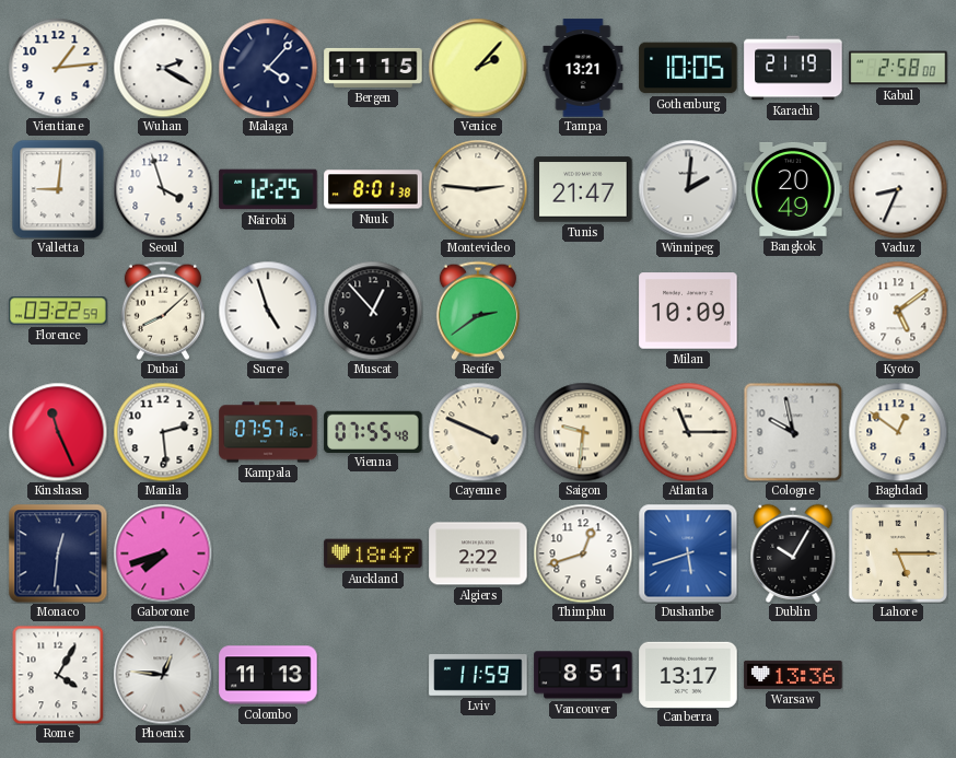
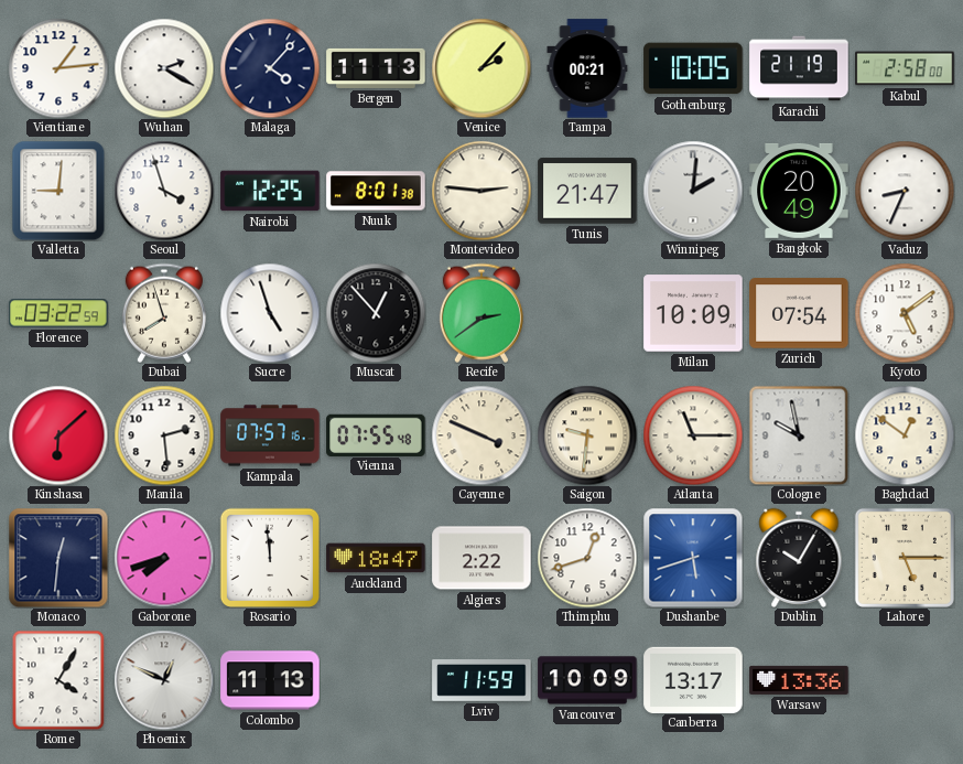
Bergen: 11:15 -> 11:13
Tampa: 13:21 -> 00:21
Dubai: 8:08 -> 7:57
Zurich: none -> 07:54
Kinshasa: 11:26 -> 6:08
Rosario: none -> 11:59
Phoenix: 12:46 -> 12:49
Vancouver: 8:51 -> 10:09
